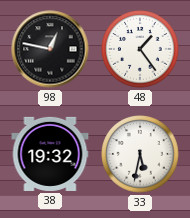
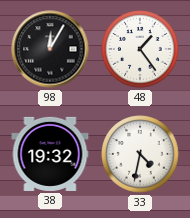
98: 12:47 -> 12:05
33: 5:32 -> 4:32
